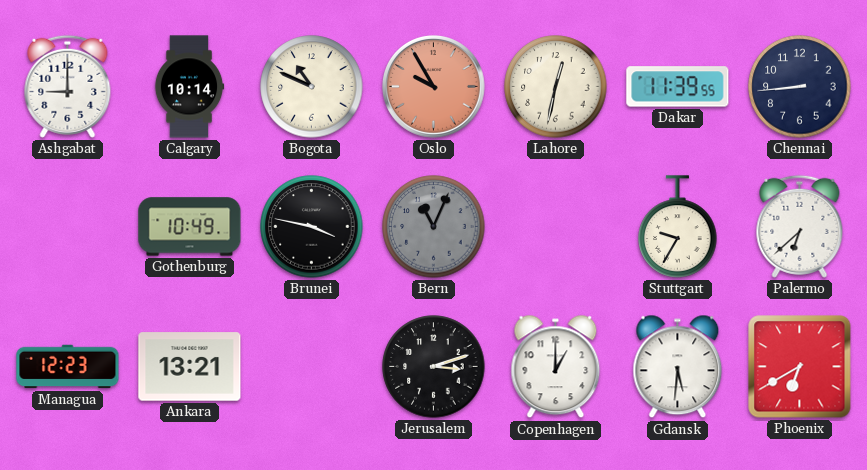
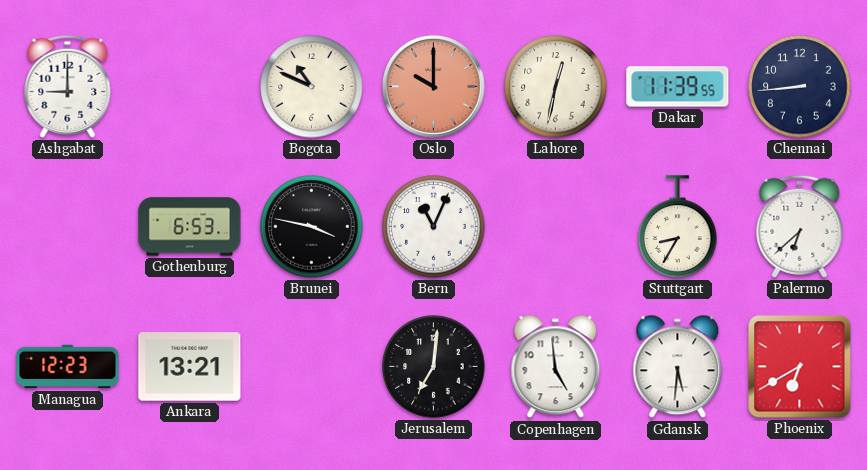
Calgary: 10:14 -> none
Oslo: 9:55 -> 10:00
Gothenburg: 10:49 -> 6:53
Bern dial: grey -> white
Stuttgart: 9:35 -> 8:35
Jerusalem: 3:12 -> 7:01
Copenhagen: 1:00 -> 4:59
